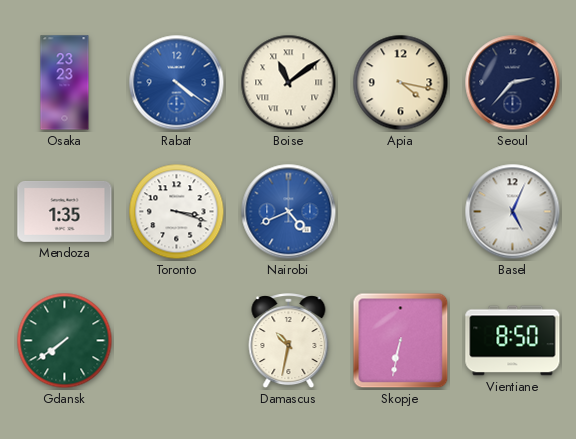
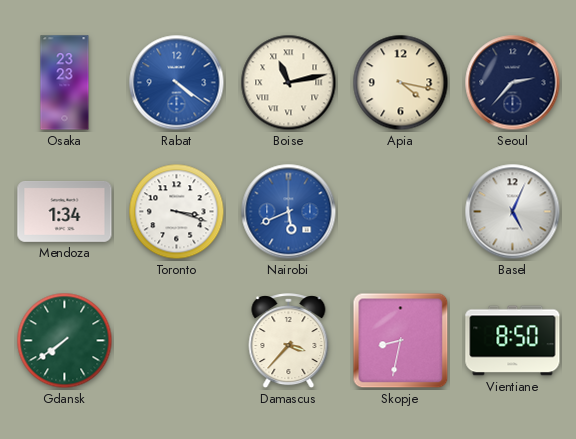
Boise: 11:09 -> 11:13
Mendoza: 1:35 -> 1:34
Nairobi: 4:41 -> 5:41
Damascus: 10:32 -> 3:37
Skopje: 6:32 -> 8:32
